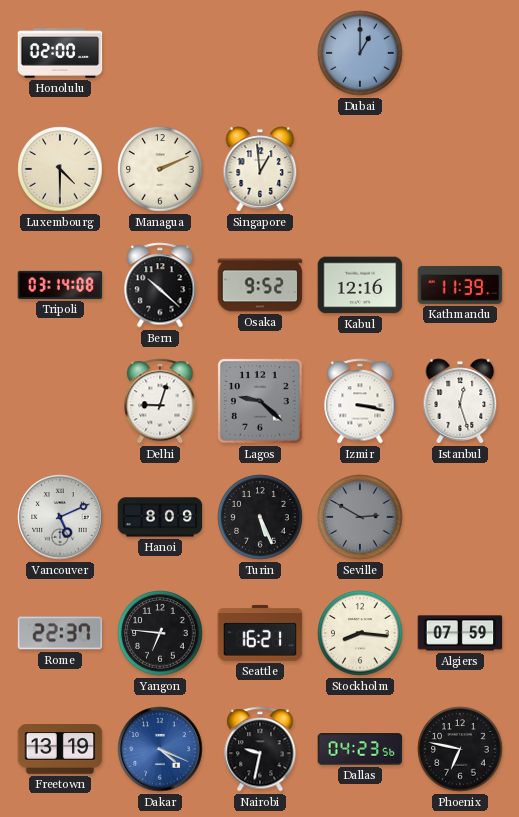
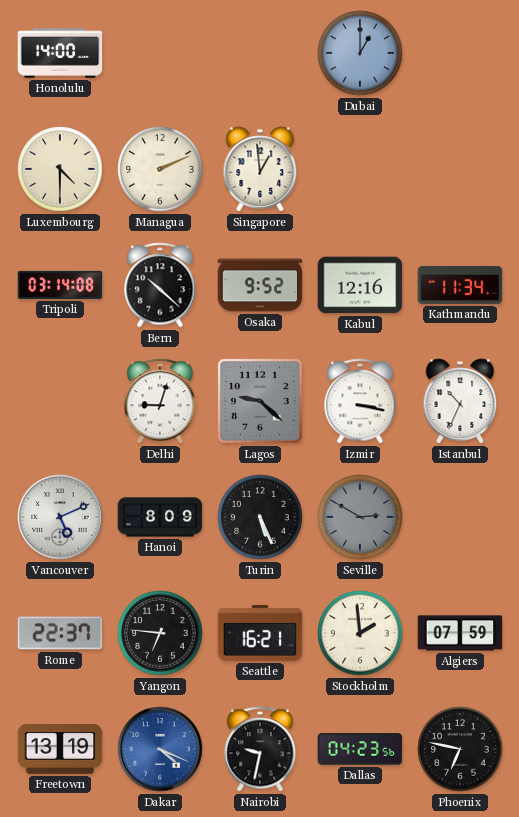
Honolulu: 02:00 -> 14:00
Kathmandu: 11:39 -> 11:34
Istanbul: 12:27 -> 10:34
Stockholm: 8:16 -> 1:59
